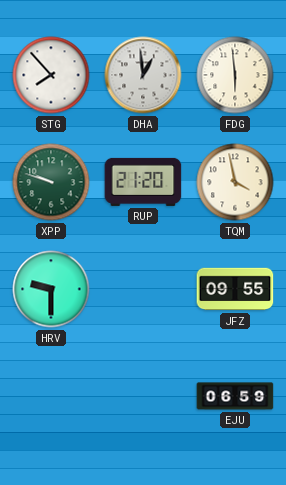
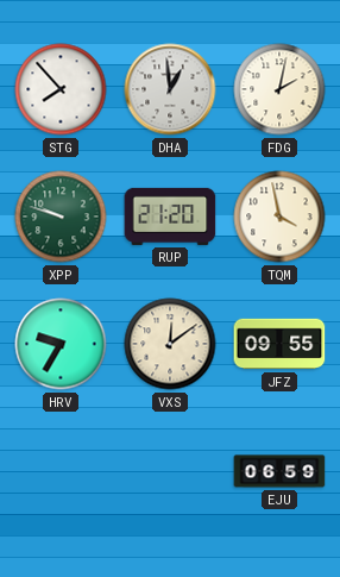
FDG: 5:59 -> 2:02
HRV: 9:30 -> 9:35
VXS: none -> 12:09
